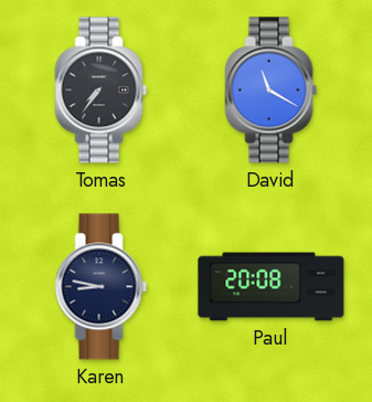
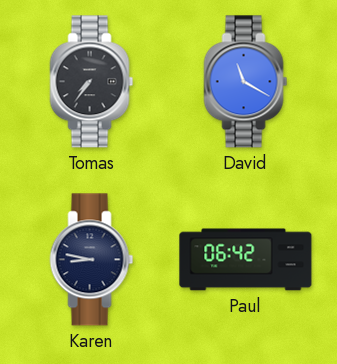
Paul: 20:08 -> 06:42
